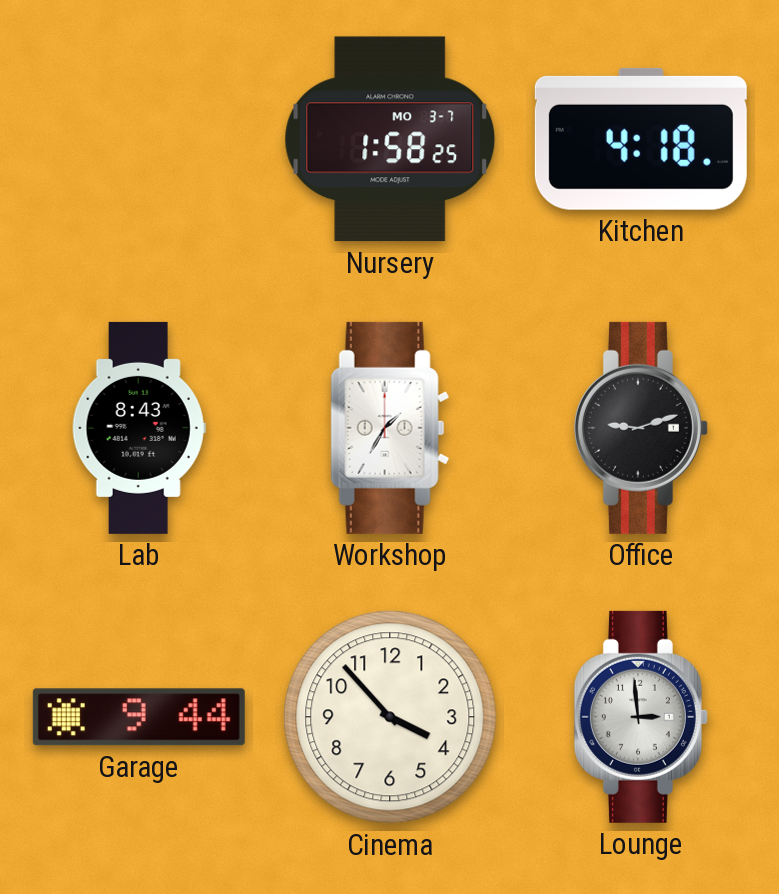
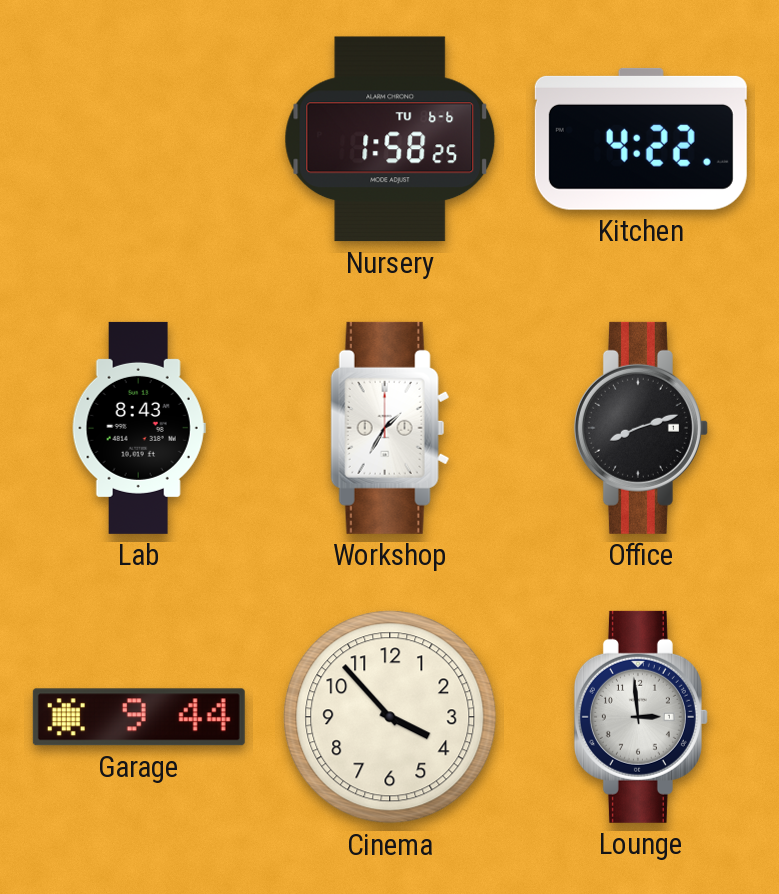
Nursery date: MO 3-7 -> TU 6-6
Kitchen: 4:18 -> 4:22
Office: 9:12 -> 8:12
